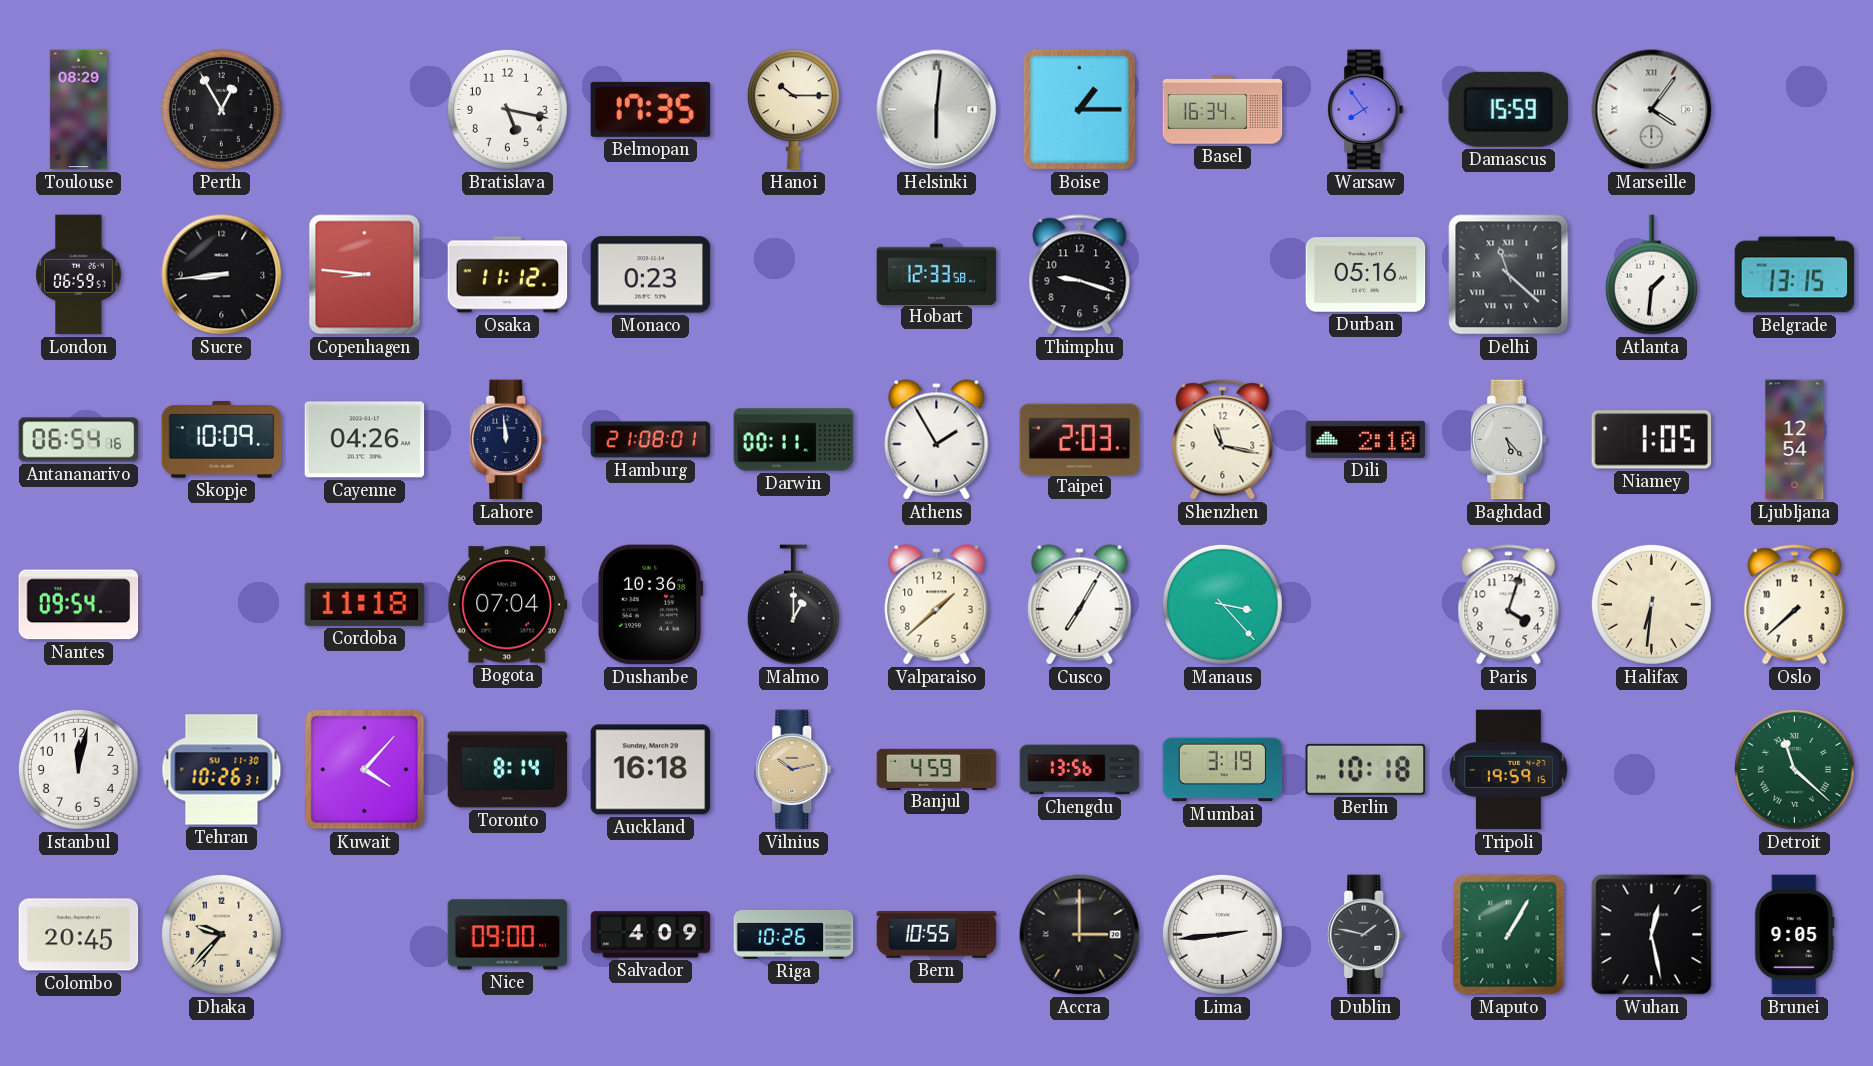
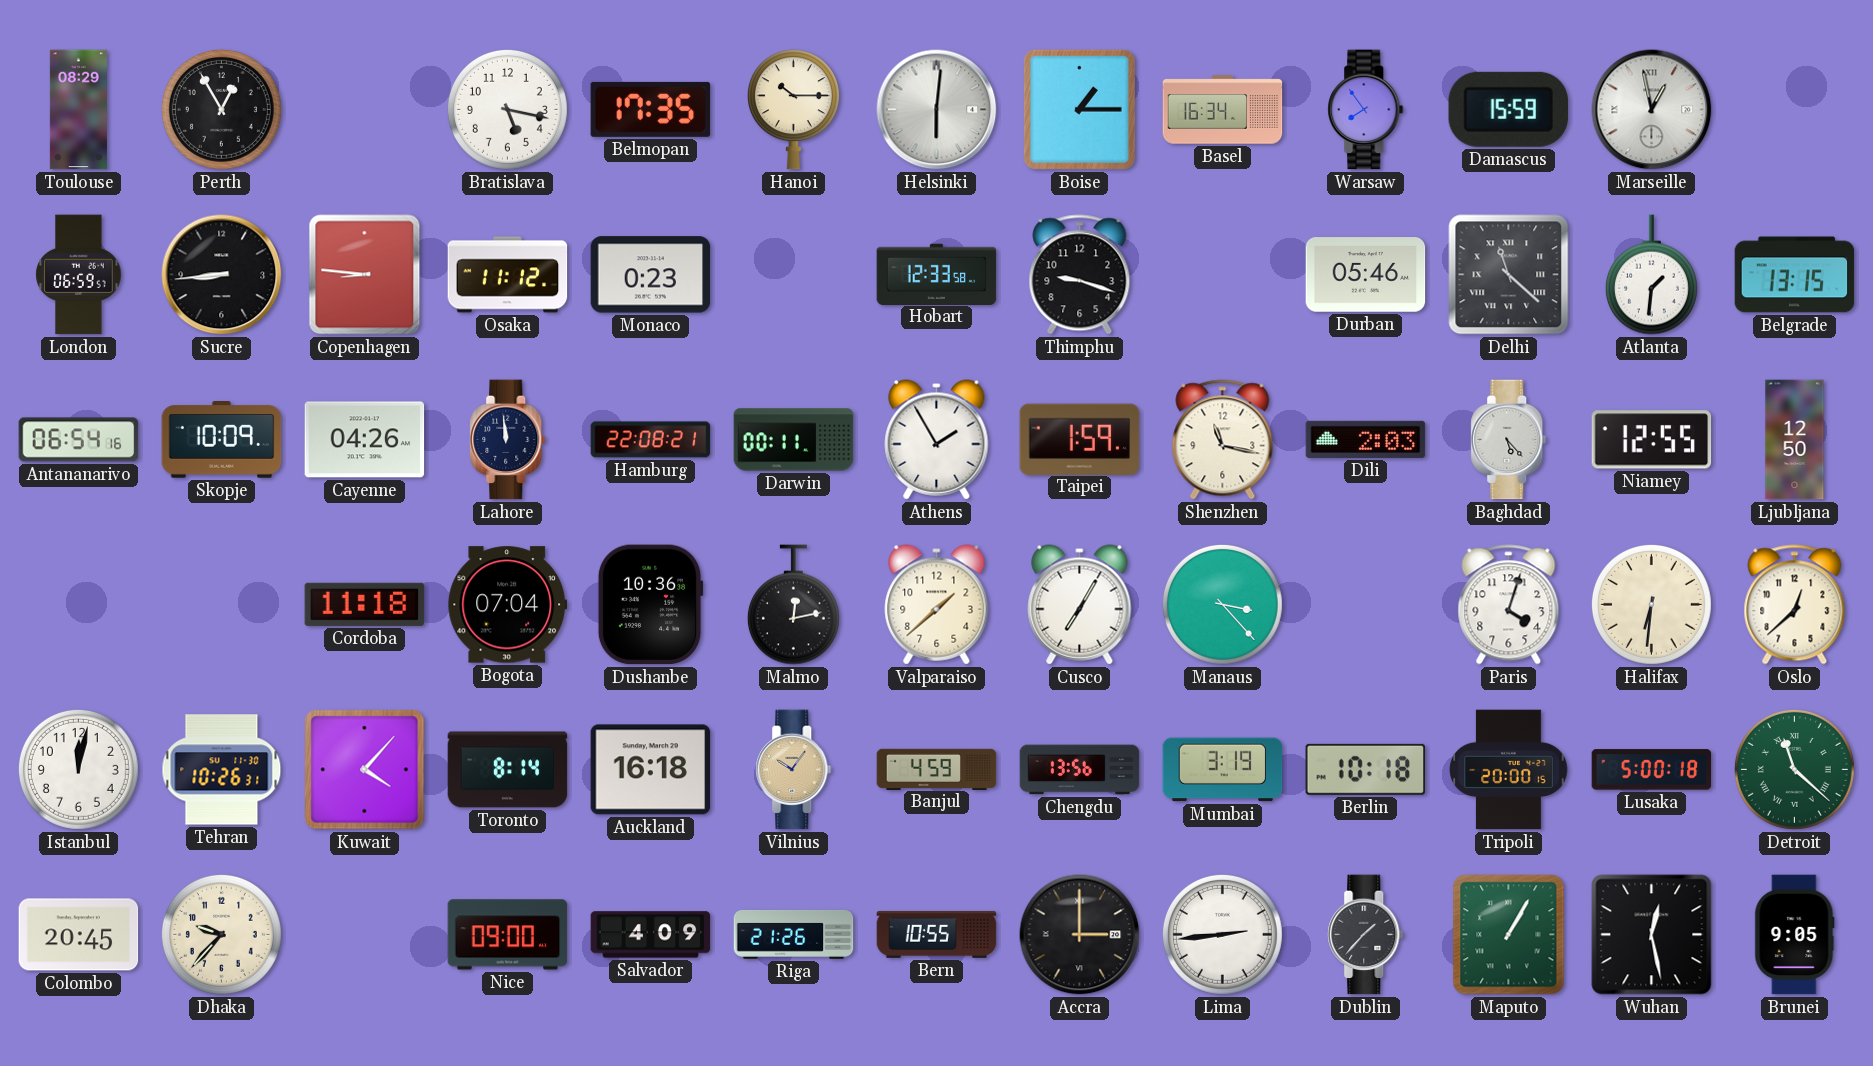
Marseille: 4:06 -> 12:58
Durban: 05:16 -> 05:46
Hamburg: 21:08 -> 22:08
Taipei: 2:03 -> 1:59
Dili: 2:10 -> 2:03
Niamey: 1:05 -> 12:55
Ljubljana: 12:54 -> 12:50
Nantes: 09:54 -> none
Malmo: 1:00 -> 12:13
Oslo: 7:38 -> 12:38
Vilnius: 10:13 -> 10:06
Tripoli: 19:59 -> 20:00
Lusaka: none -> 5:00
Riga: 10:26 -> 21:26
Dublin: 1:47 -> 1:37
